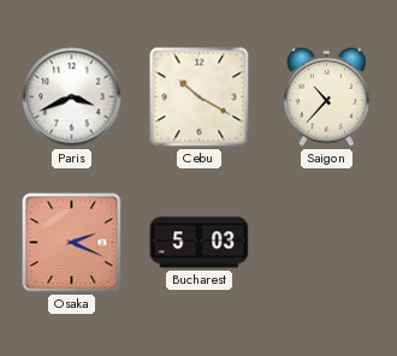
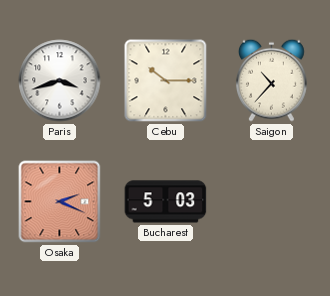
Paris: 3:41 -> 3:42
Cebu: 10:20 -> 10:15
